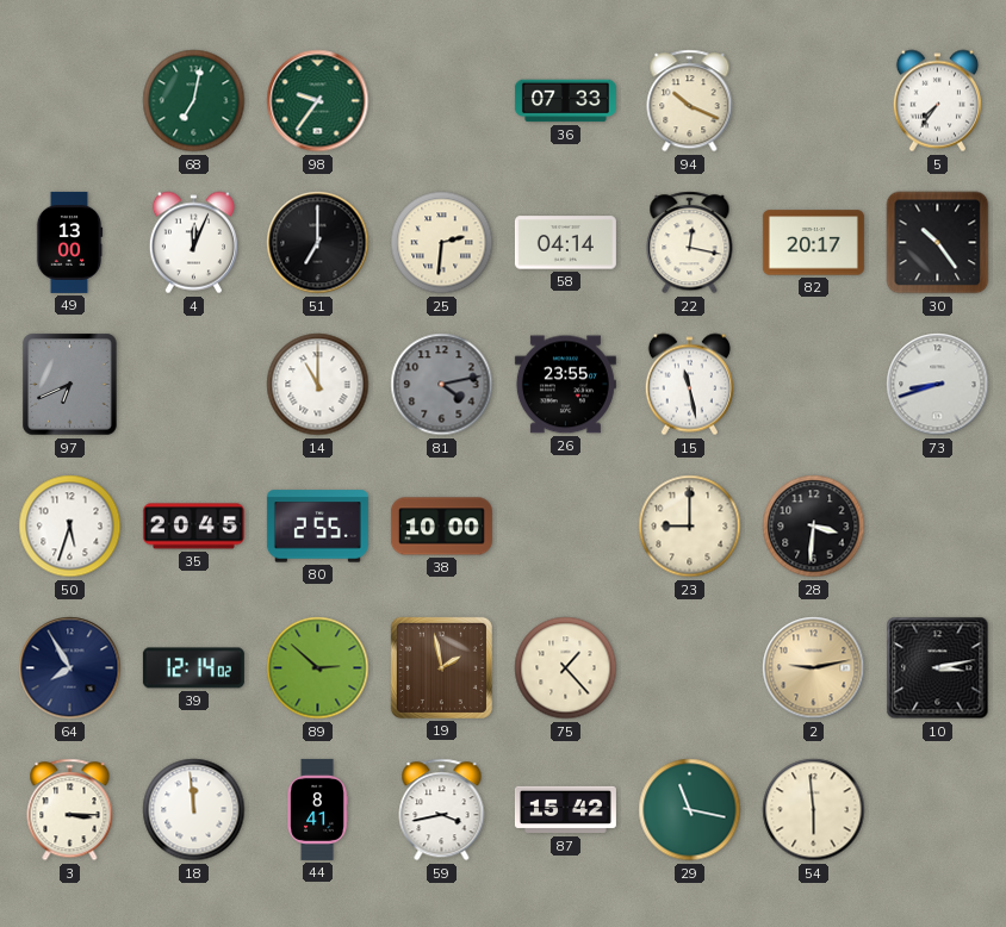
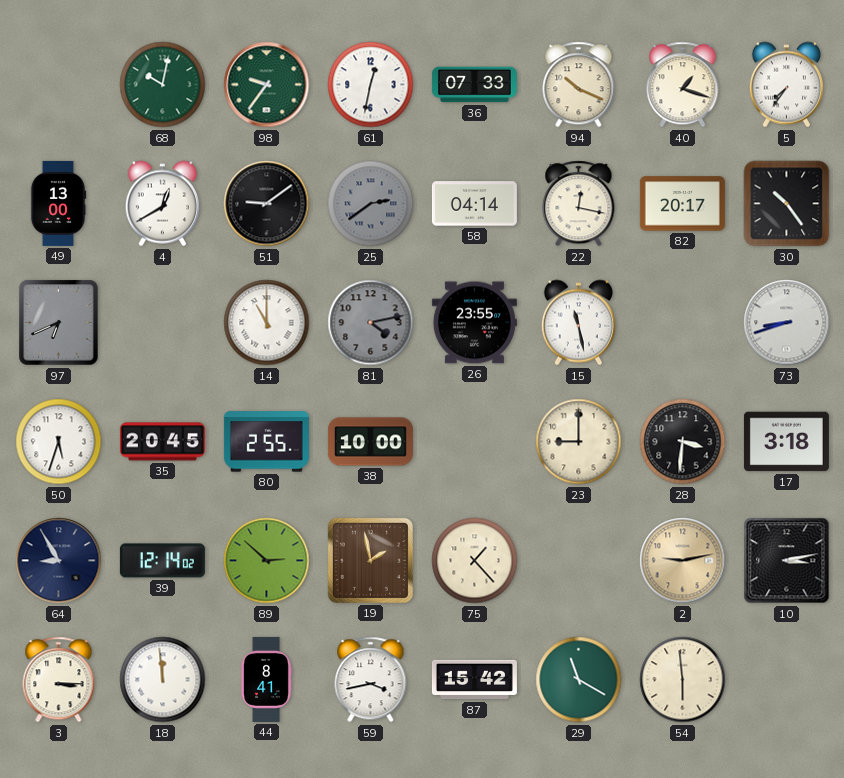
68: 7:02 -> 10:02
61: none -> 12:32
40: none -> 1:18
4: 12:04 -> 12:40
51: 7:00 -> 9:09
25: 2:31 -> 2:39
25 dial: cream -> grey
17: none -> 3:18
64: 7:55 -> 8:55
29: 11:17 -> 11:20
